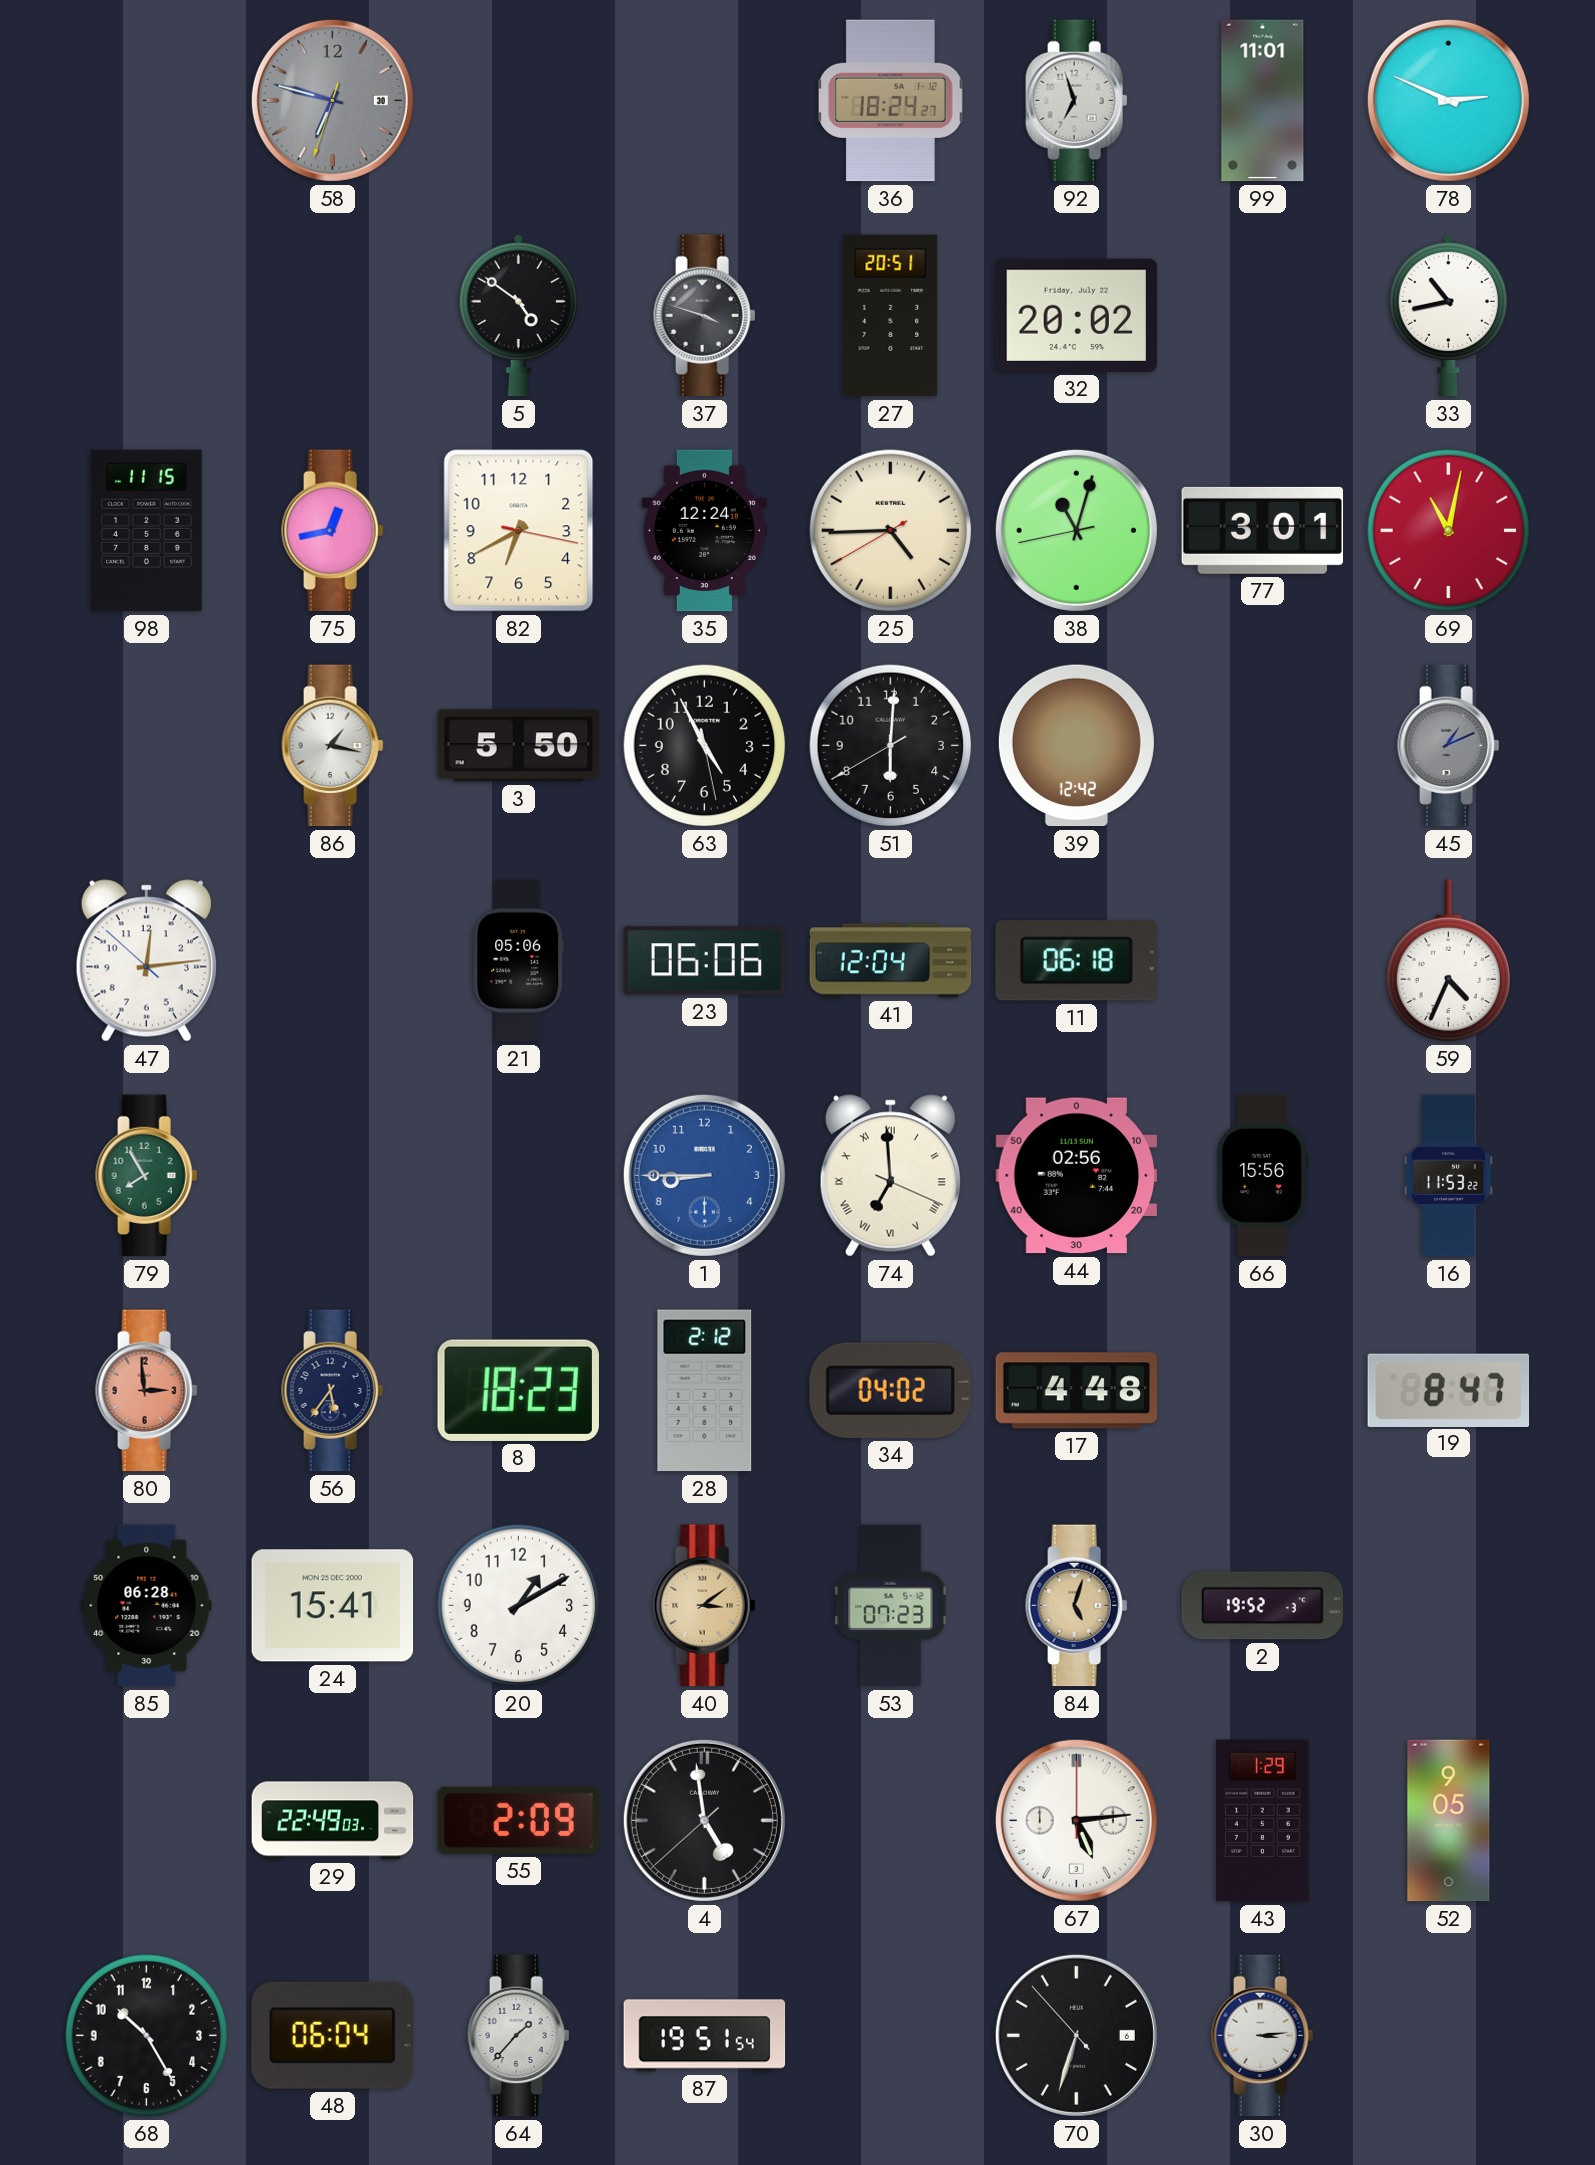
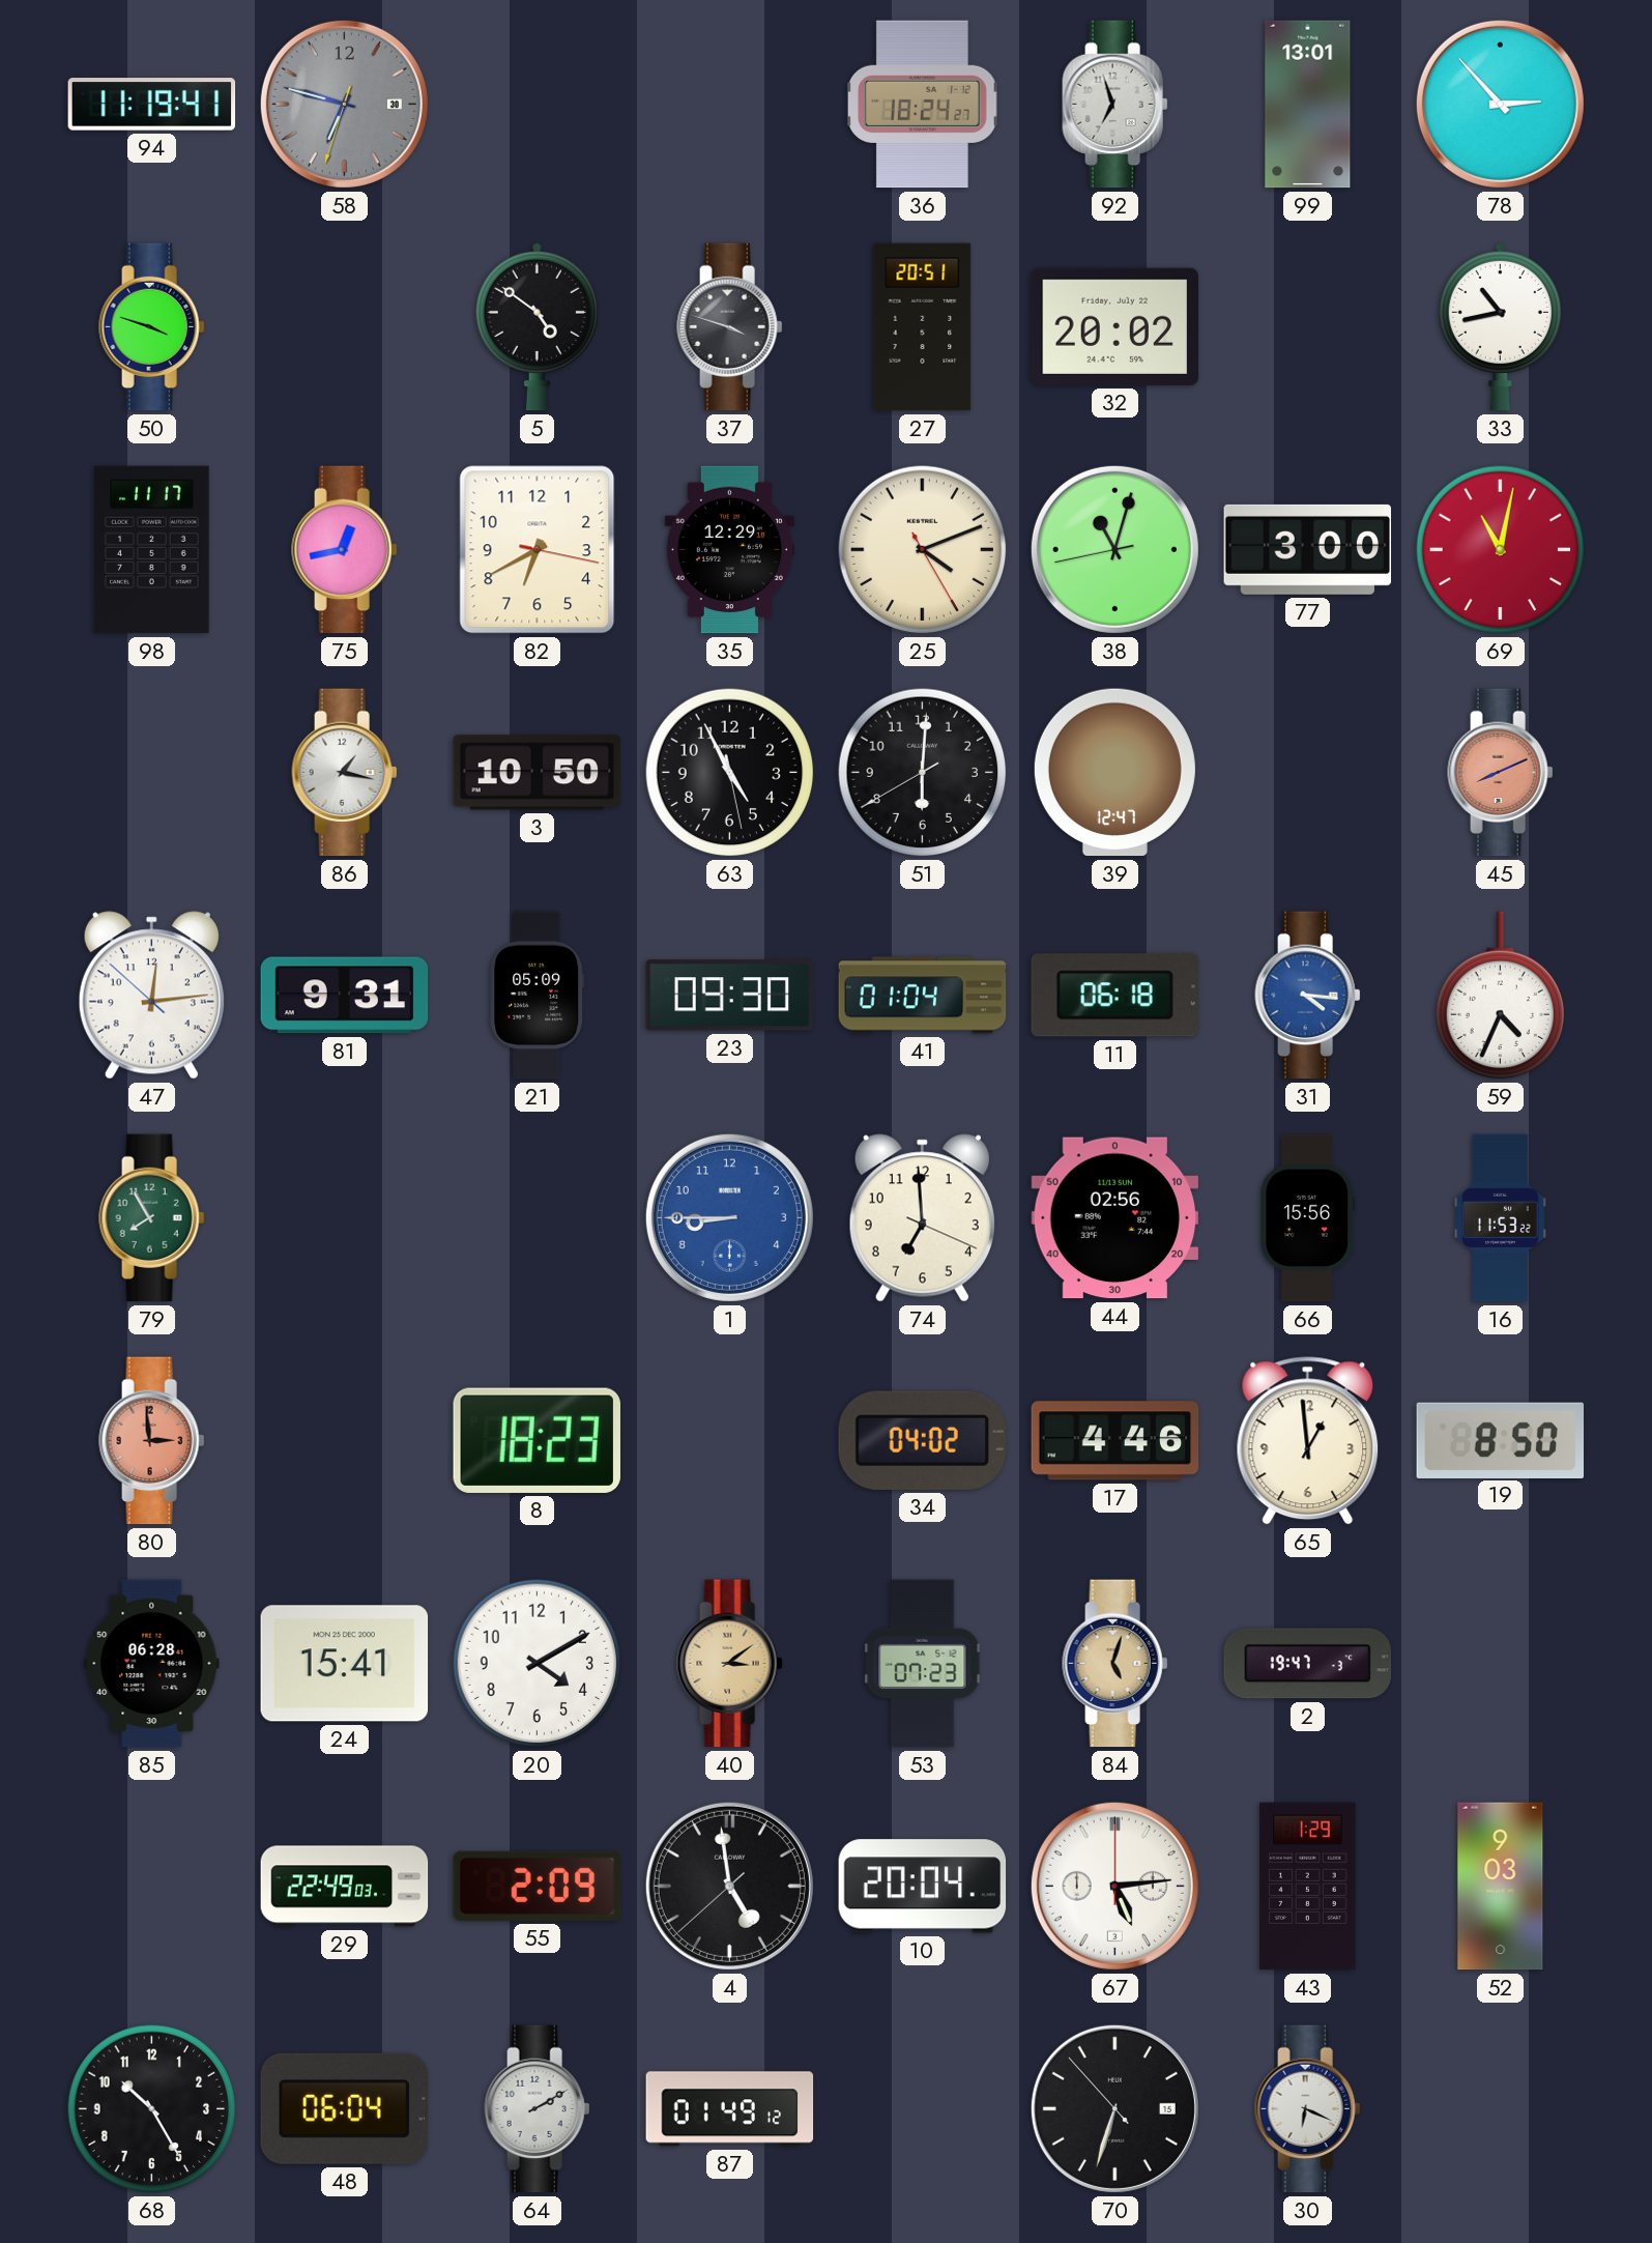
94: none -> 11:19
99: 11:01 -> 13:01
78: 2:49 -> 2:53
50: none -> 3:48
98: 11:15 -> 11:17
35: 12:24 -> 12:29
25: 4:44 -> 4:11
77: 3:01 -> 3:00
3: 5:50 -> 10:50
39: 12:42 -> 12:47
45: 1:11 -> 8:11
45 dial: grey -> salmon
81: none -> 9:31
21: 05:06 -> 05:09
23: 06:06 -> 09:30
41: 12:04 -> 01:04
31: none -> 4:16
74 numerals: Roman -> Arabic
56: 5:36 -> none
28: 2:12 -> none
17: 4:48 -> 4:46
65: none -> 12:59
19: 8:47 -> 8:50
20: 1:10 -> 4:10
2: 19:52 -> 19:47
10: none -> 20:04
52: 9:05 -> 9:03
64: 1:37 -> 2:10
87: 19:51 -> 01:49
70 date: 6 -> 15
30: 3:14 -> 6:19
